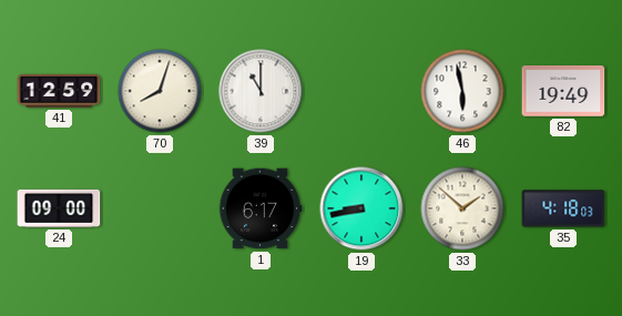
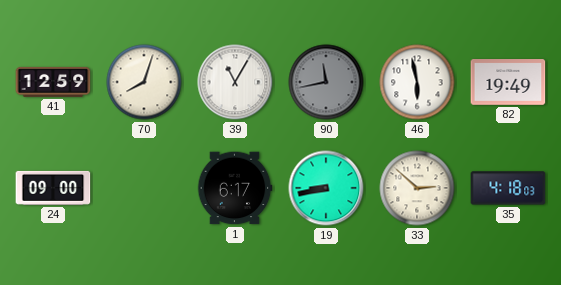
39: 11:00 -> 11:05
90: none -> 11:43
33: 1:52 -> 2:52
